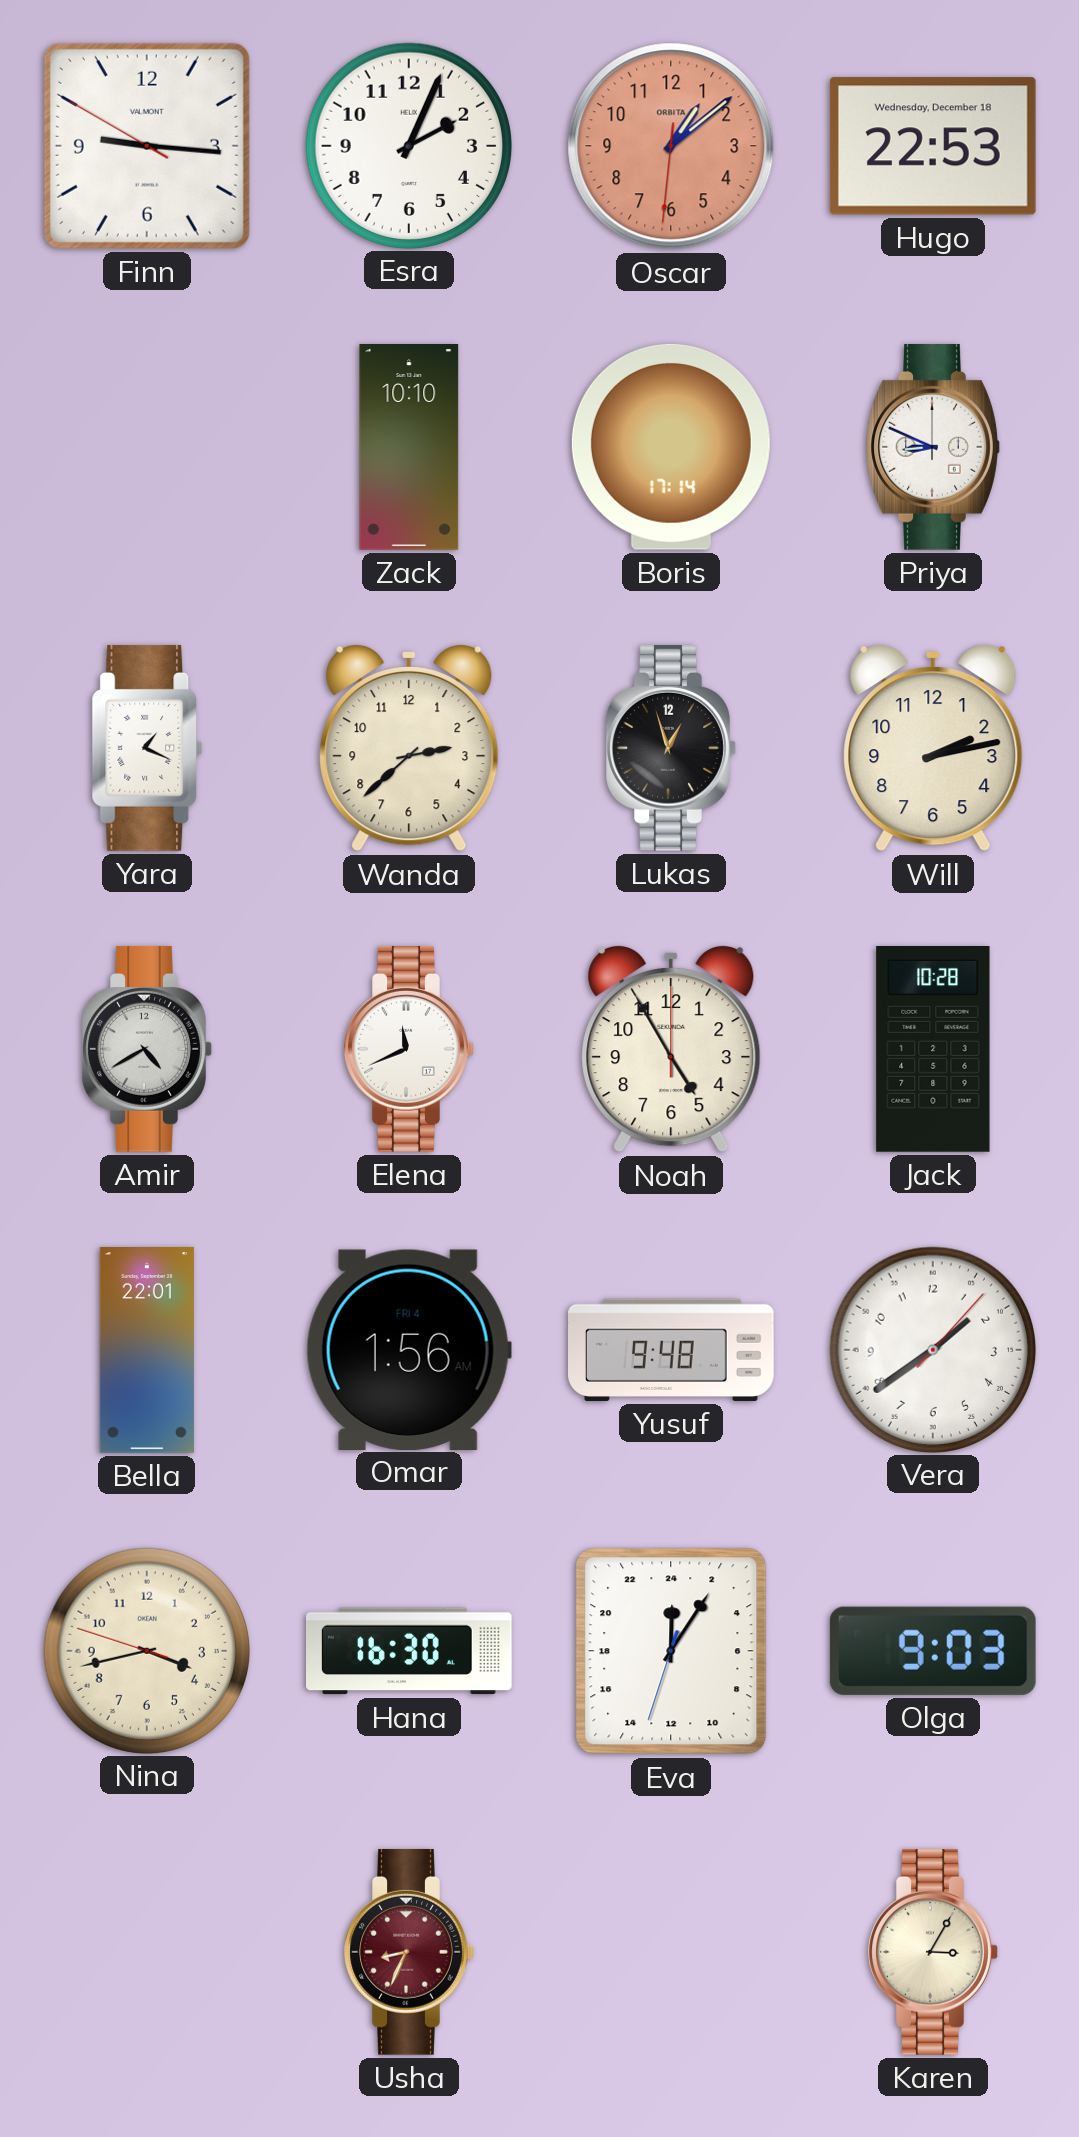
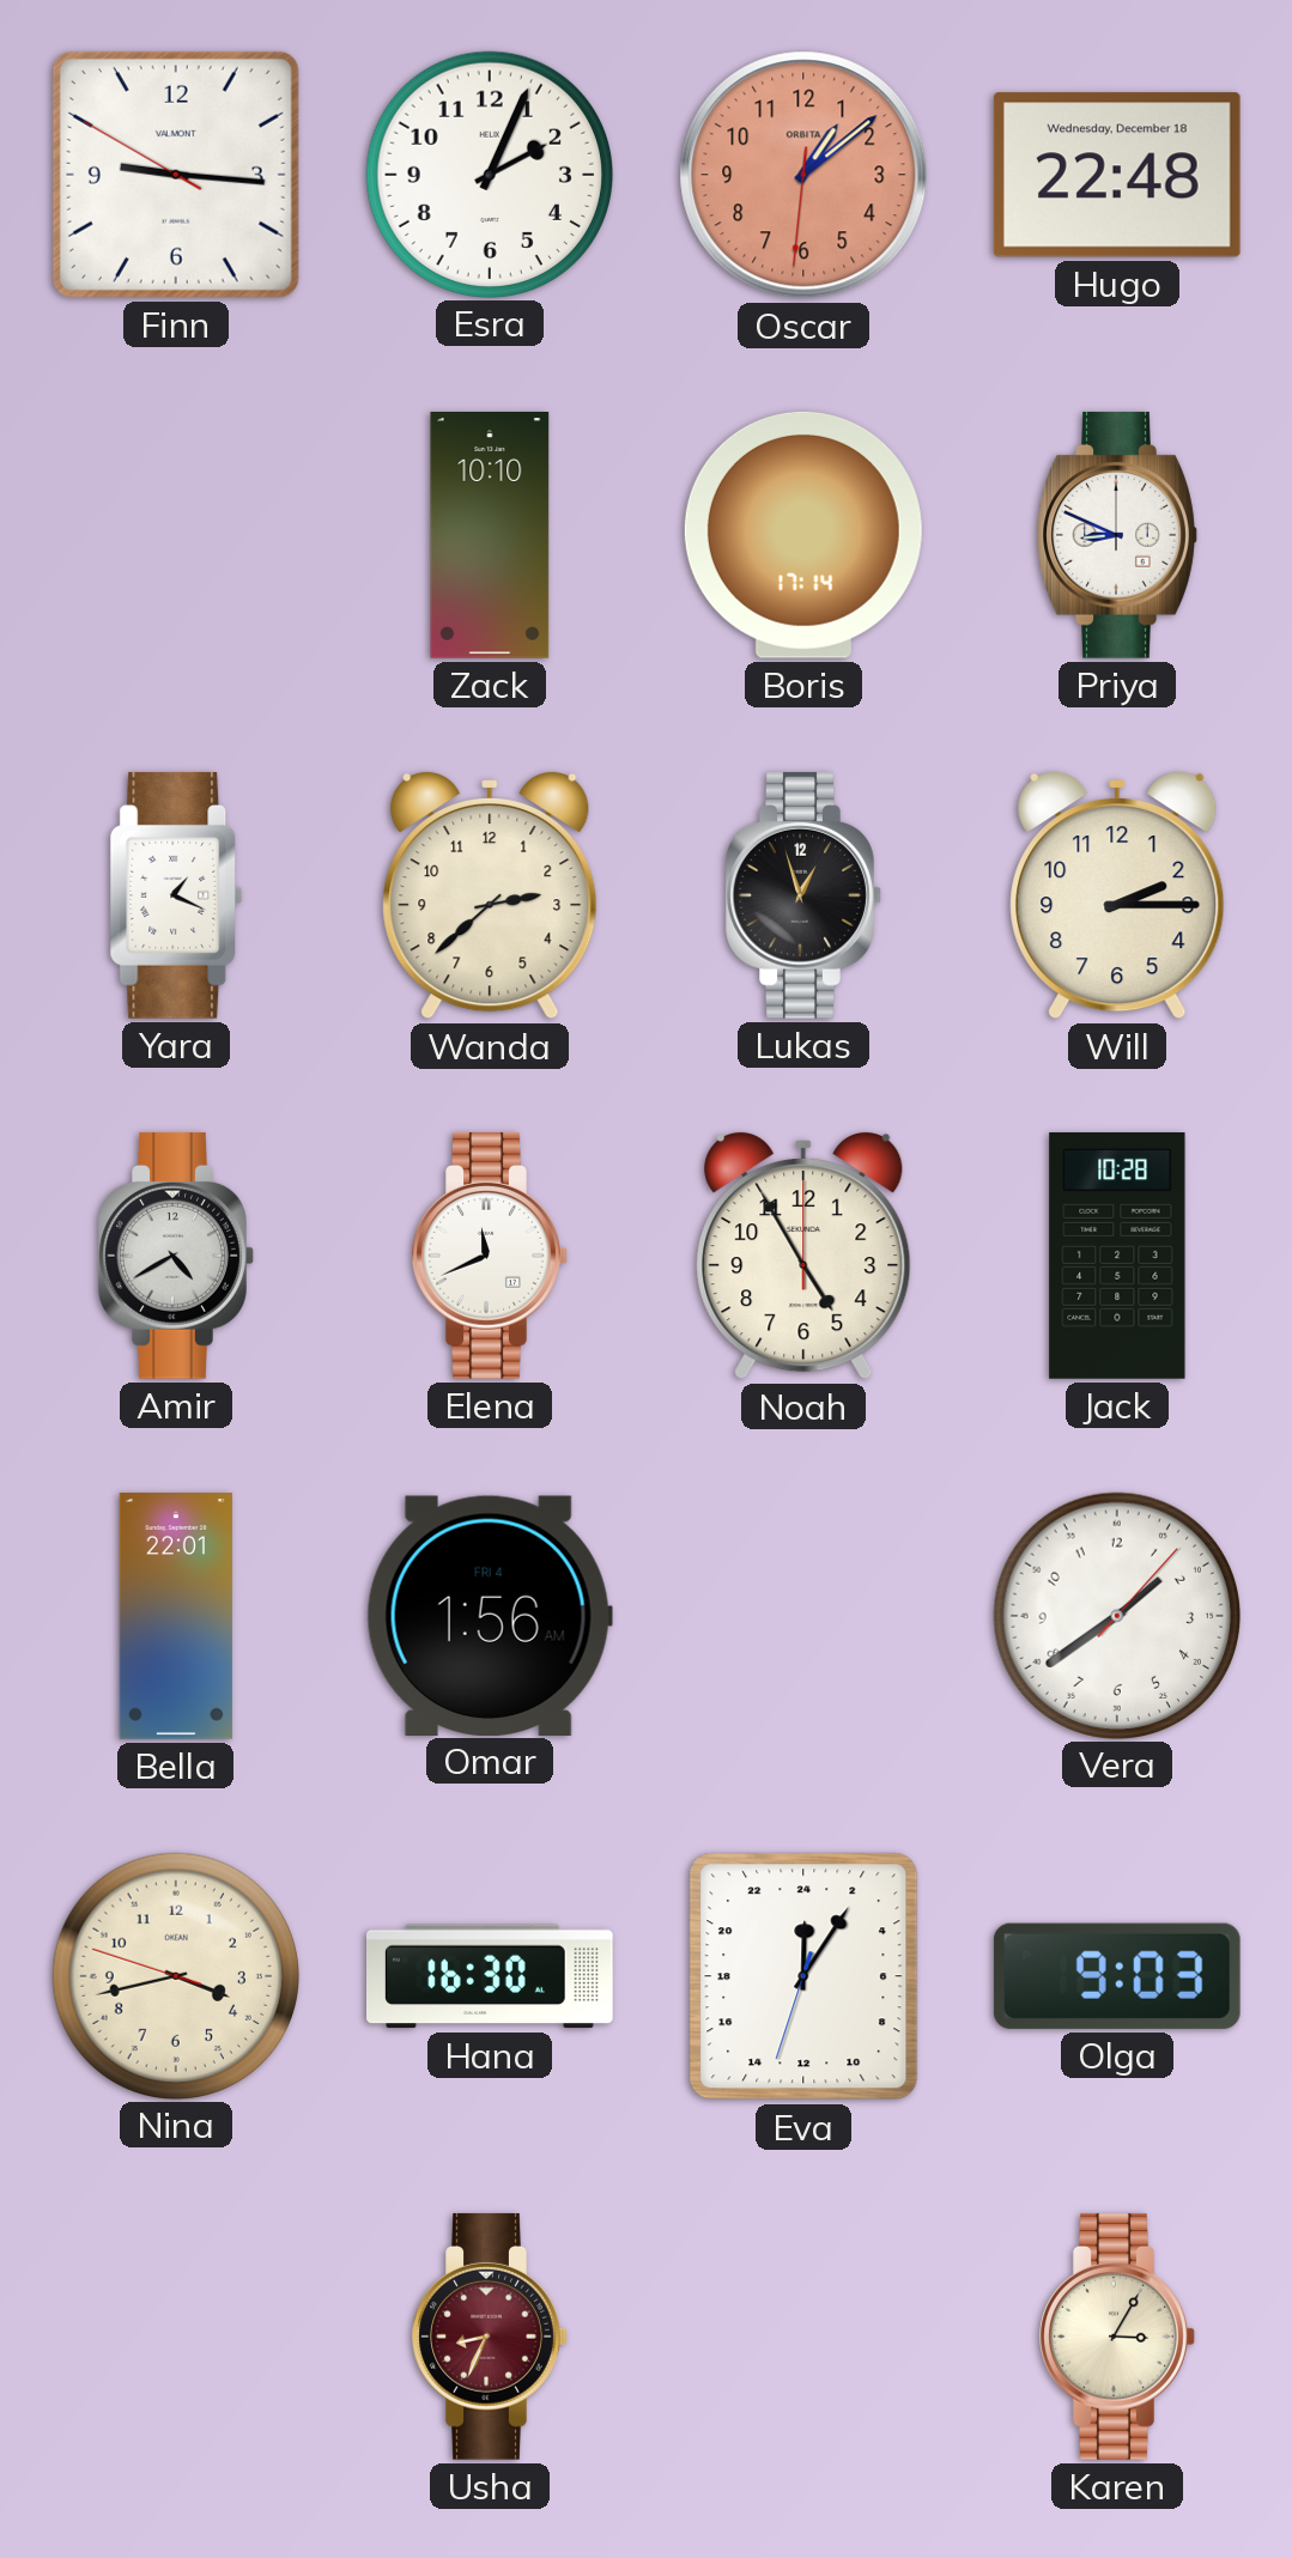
Hugo: 22:53 -> 22:48
Will: 2:13 -> 2:15
Yusuf: 9:48 -> none
